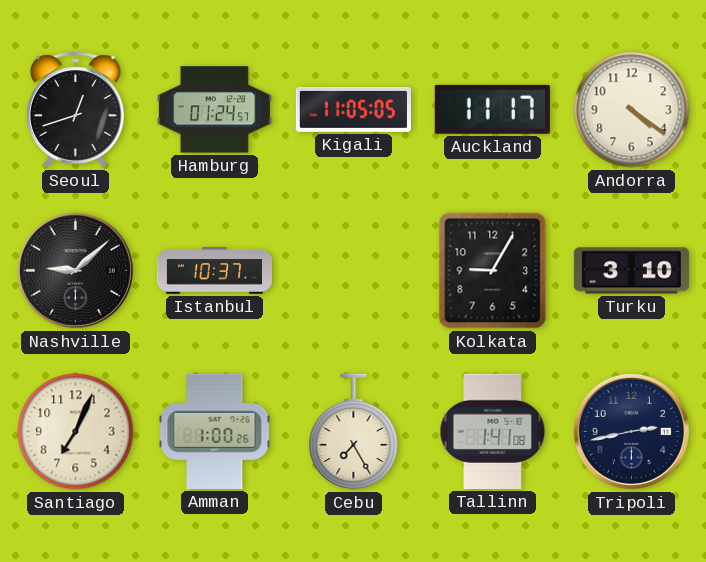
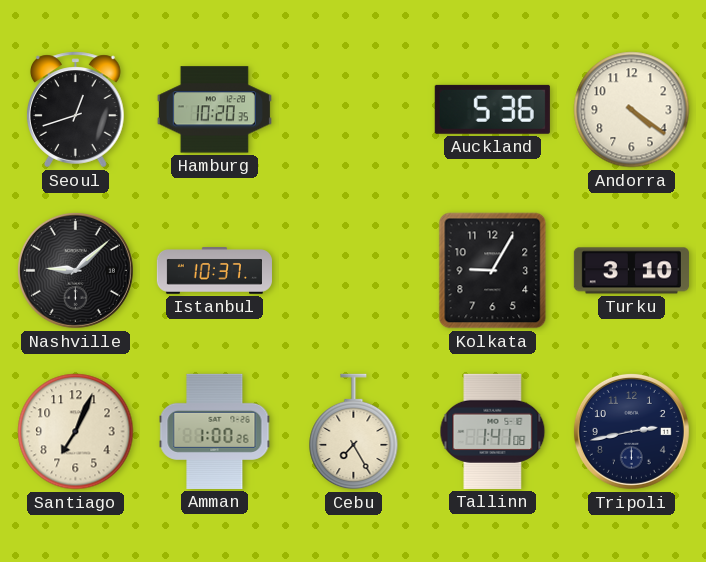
Hamburg: 01:24 -> 10:20
Kigali: 11:05 -> none
Auckland: 11:17 -> 5:36
